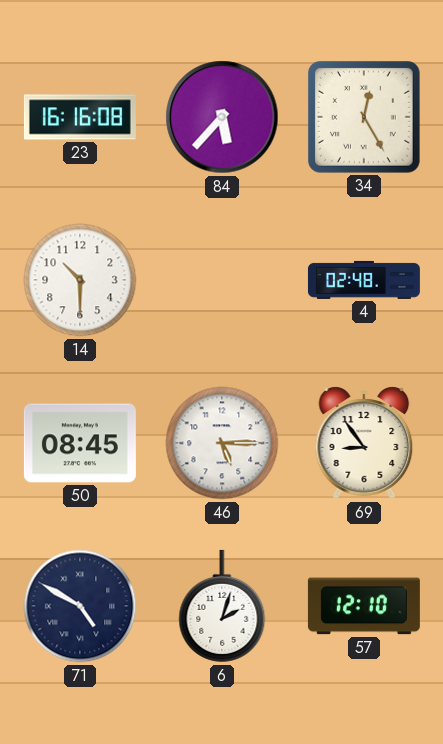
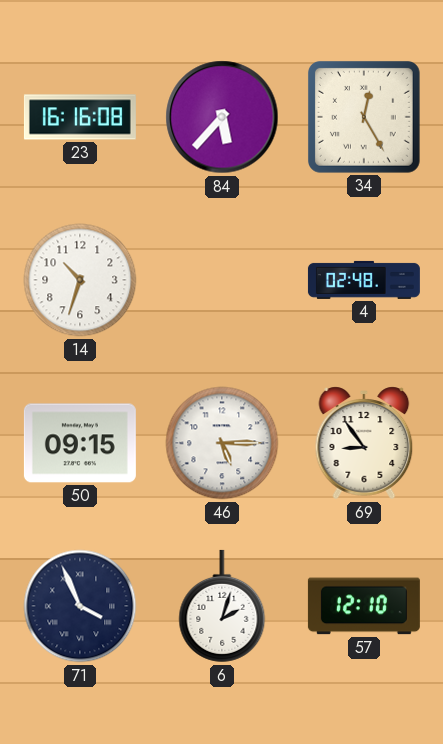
14: 10:30 -> 10:33
50: 08:45 -> 09:15
71: 4:50 -> 3:56
